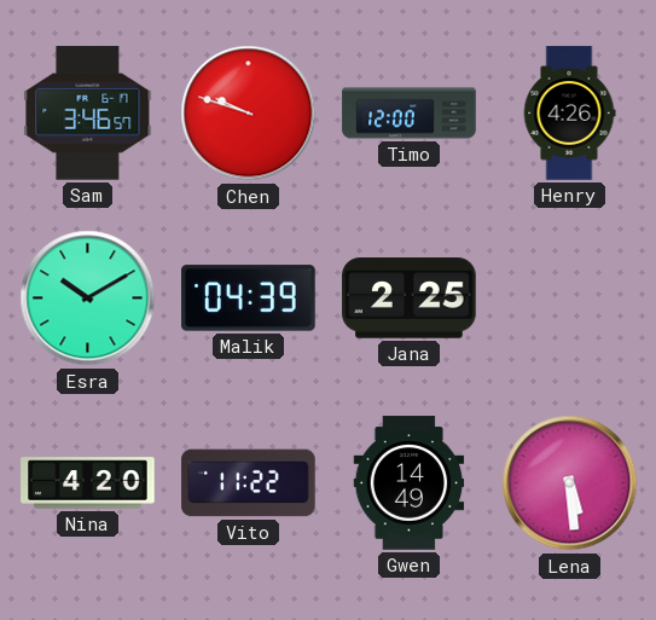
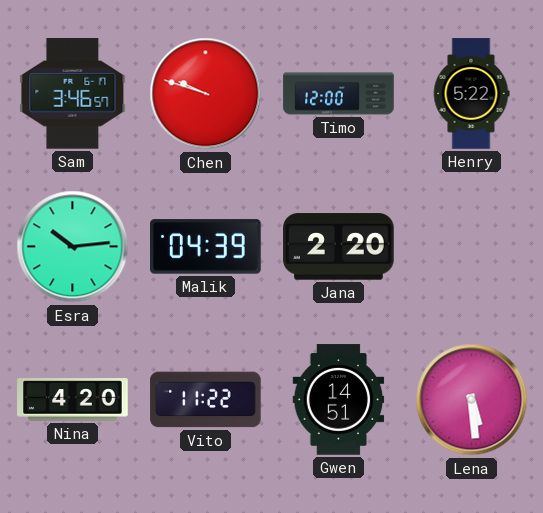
Henry: 4:26 -> 5:22
Esra: 10:10 -> 10:14
Jana: 2:25 -> 2:20
Gwen: 14:49 -> 14:51
